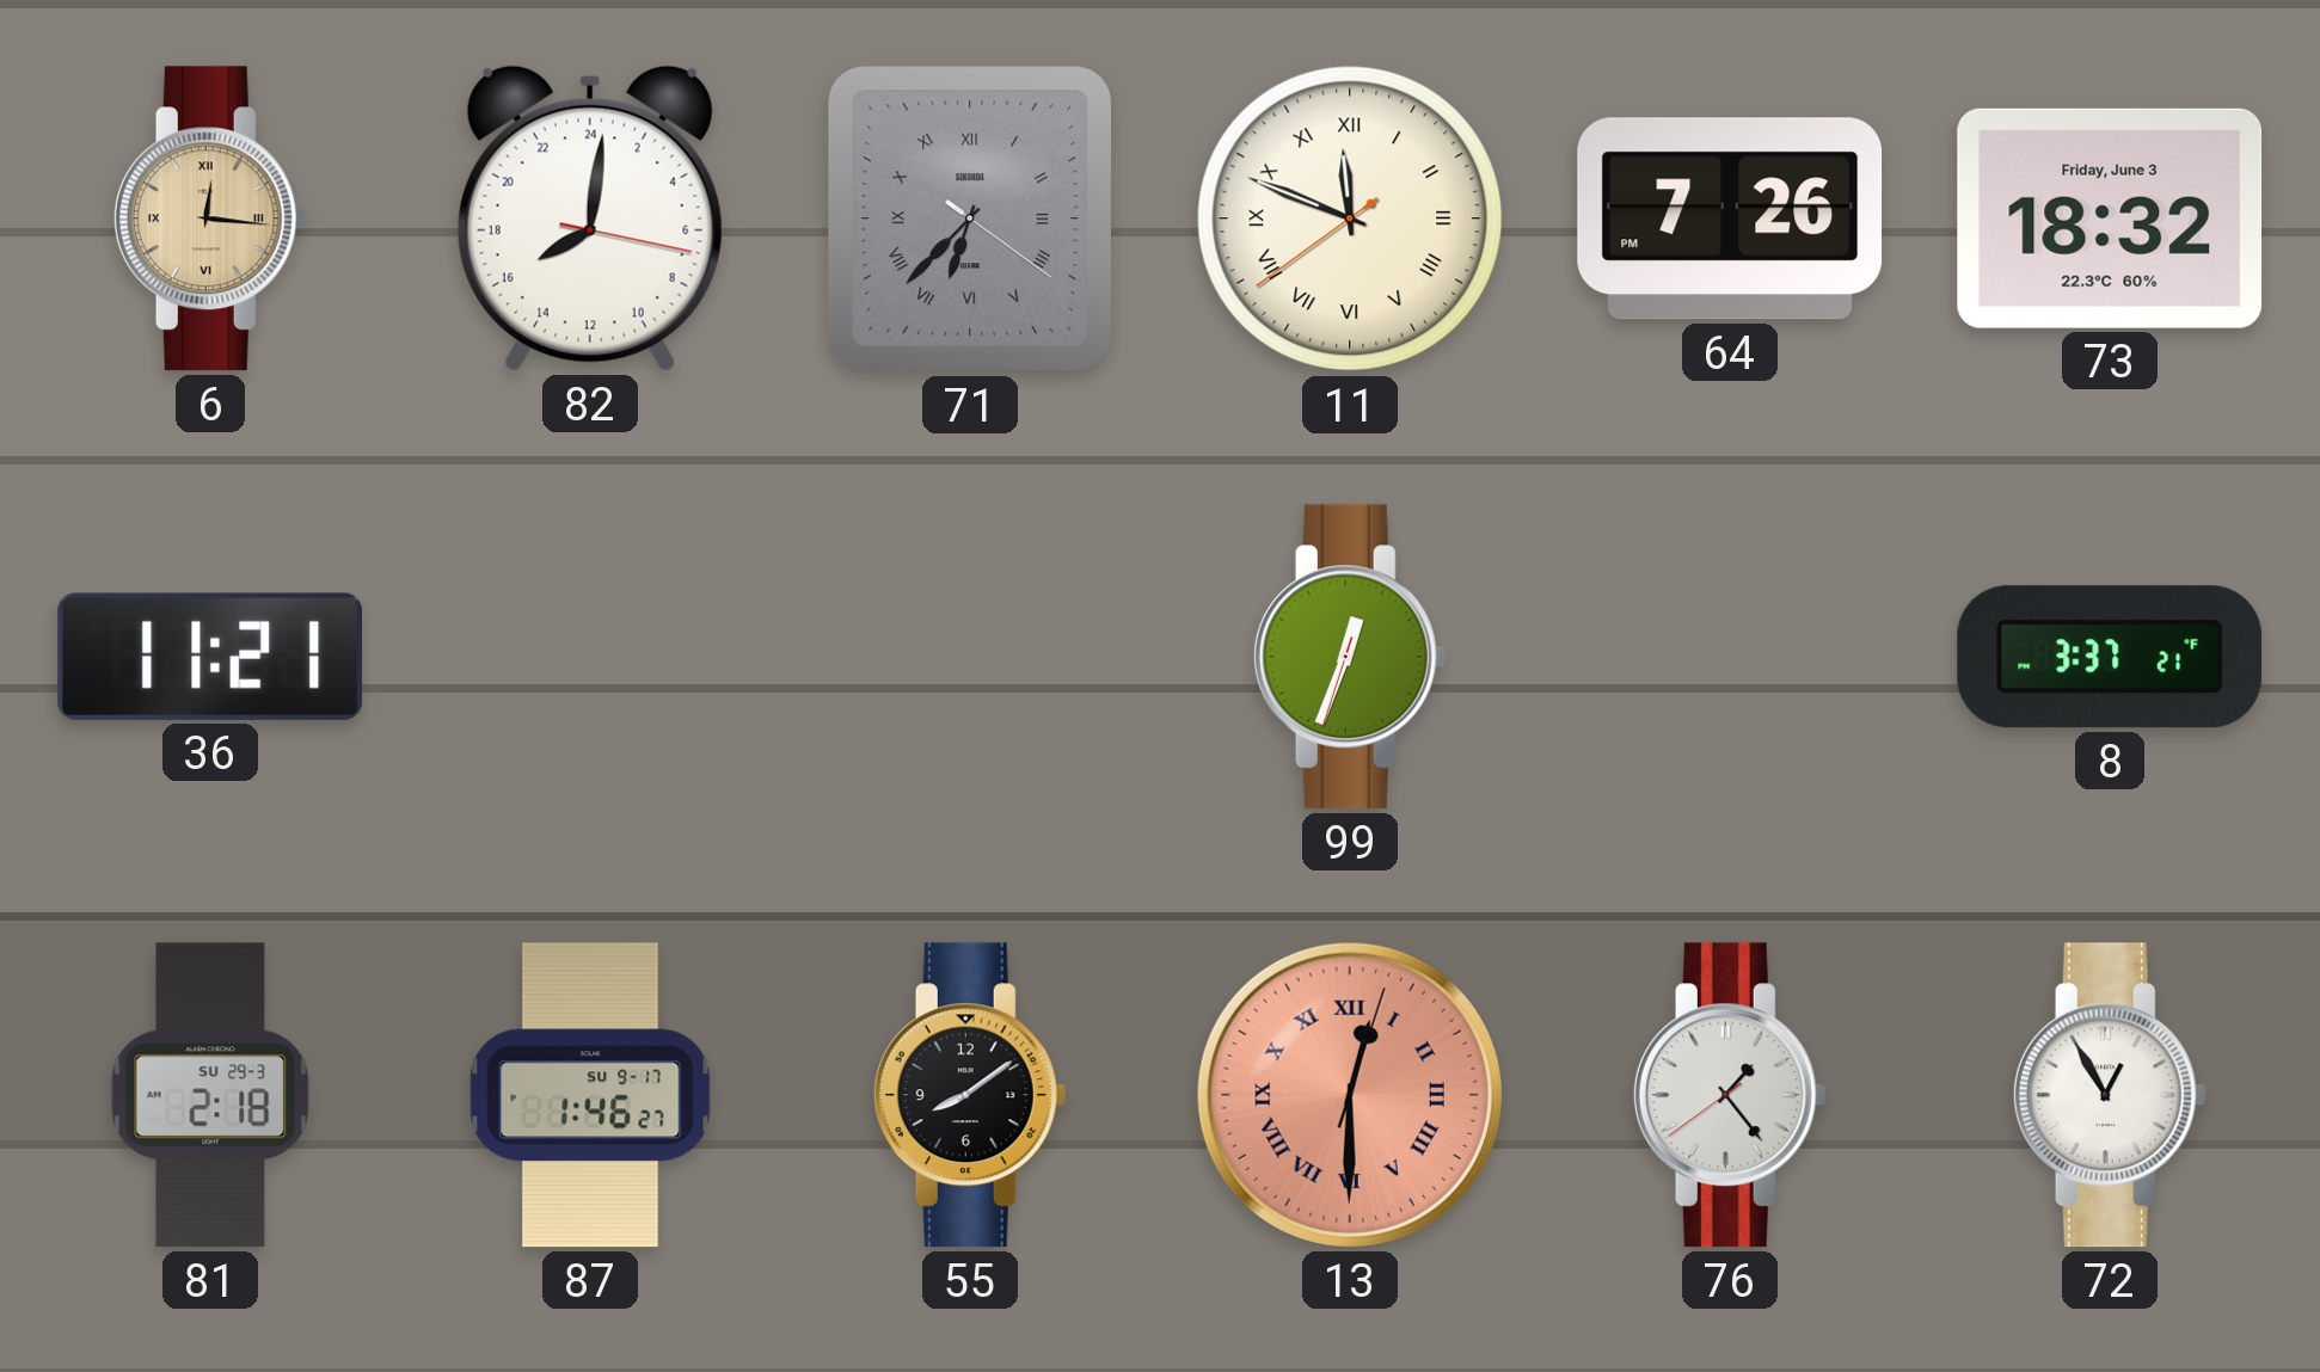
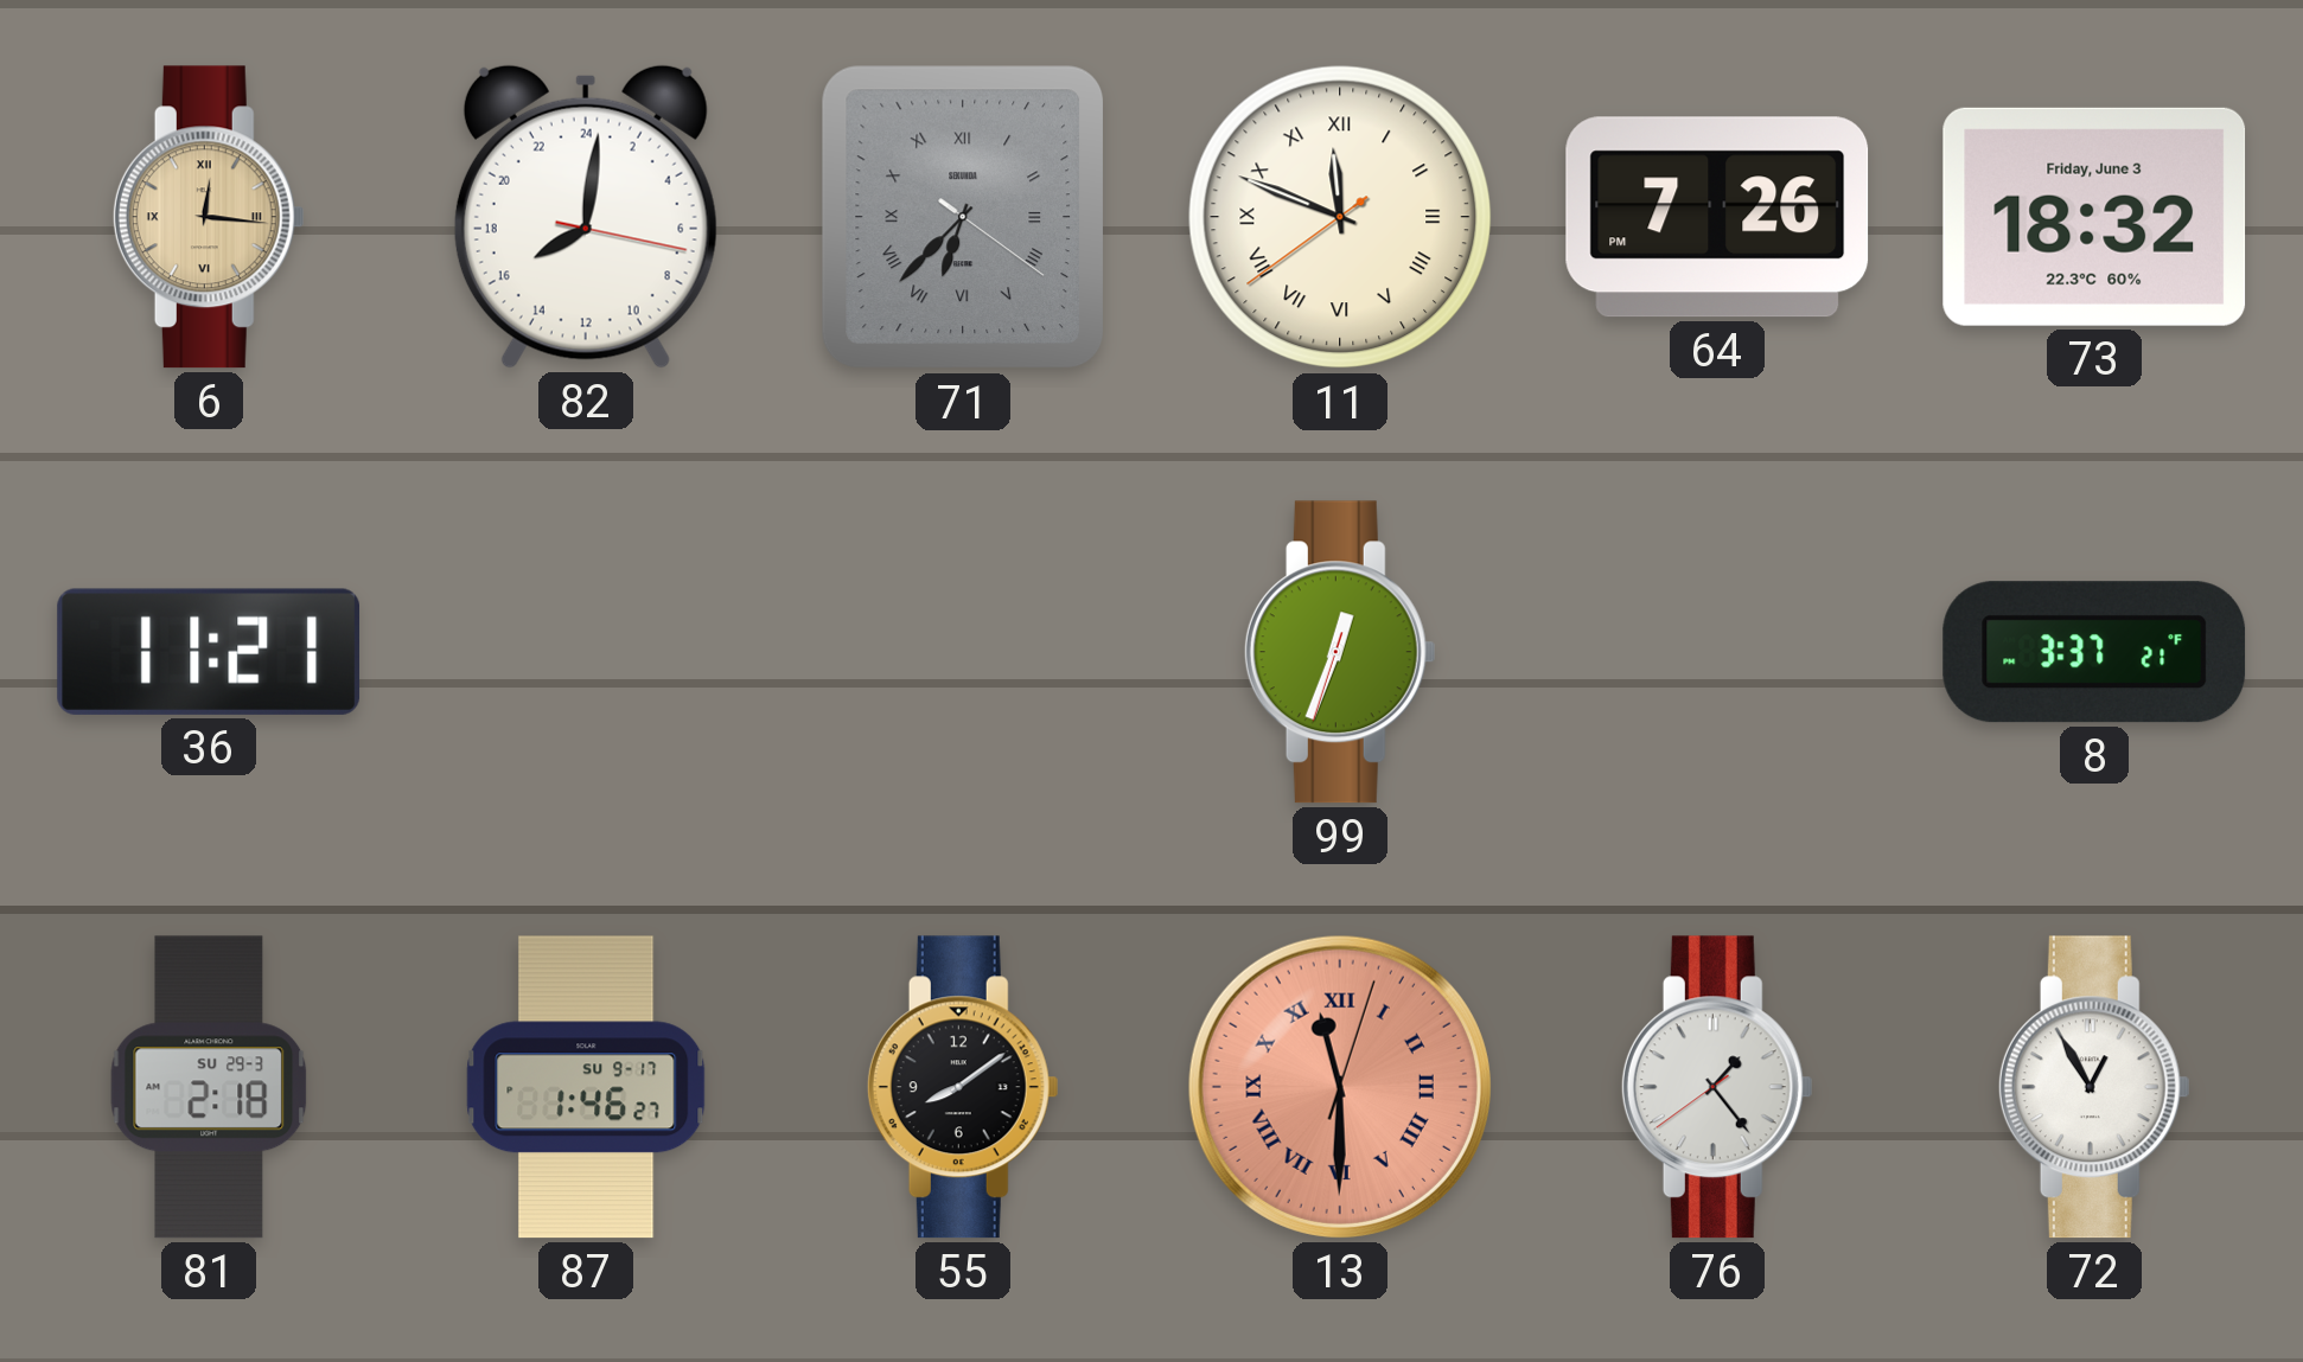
13: 12:30 -> 11:30
